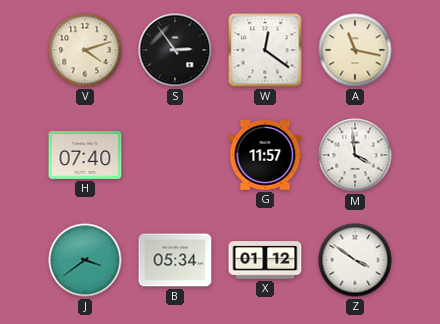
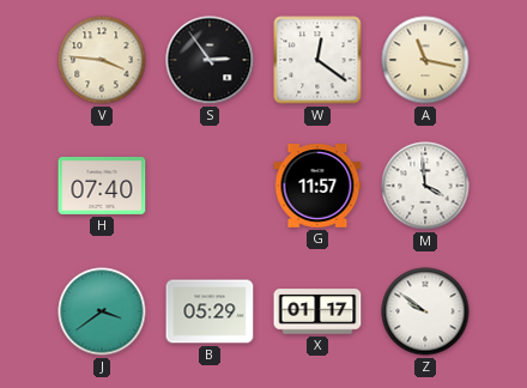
V: 4:12 -> 3:46
B: 05:34 -> 05:29
X: 01:12 -> 01:17
Z: 3:51 -> 9:51
